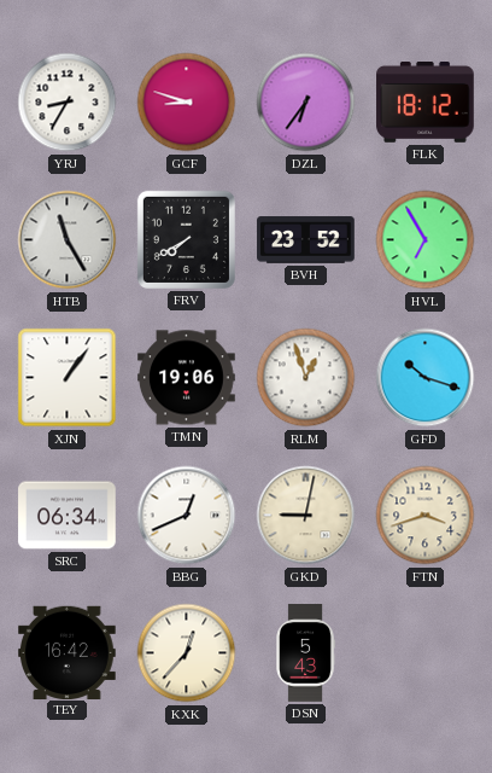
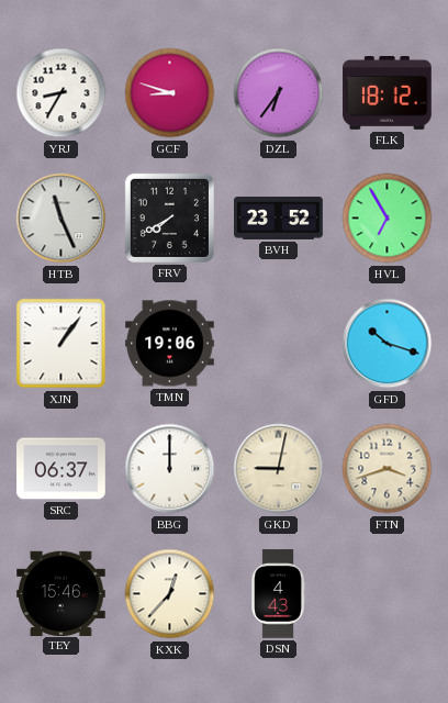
HTB: 11:25 -> 11:26
RLM: 12:57 -> none
SRC: 06:34 -> 06:37
BBG: 12:41 -> 12:00
TEY: 16:42 -> 15:46
DSN: 5:43 -> 4:43
